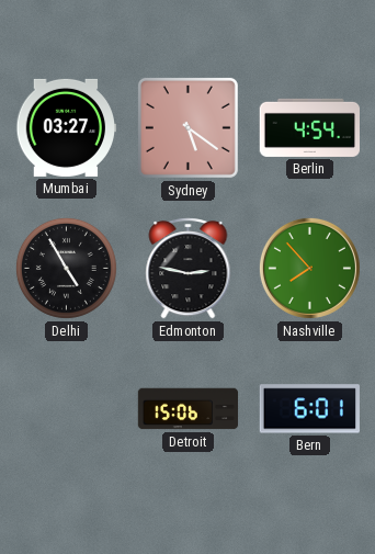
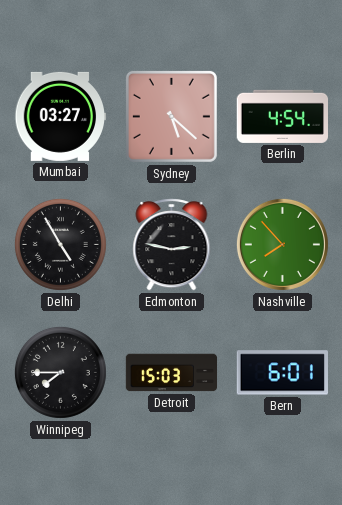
Sydney: 5:21 -> 5:22
Winnipeg: none -> 7:45
Detroit: 15:06 -> 15:03
